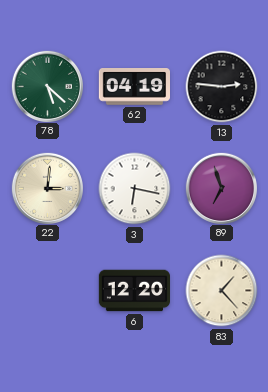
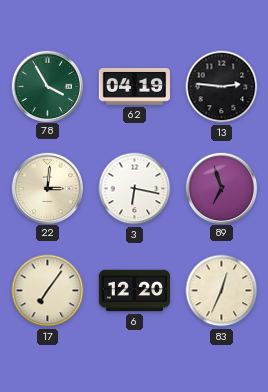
78: 5:22 -> 3:55
17: none -> 7:06
83: 1:23 -> 12:34
